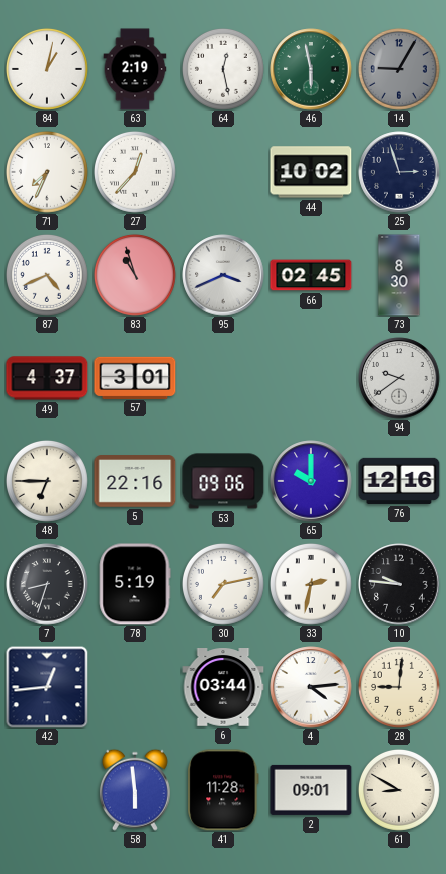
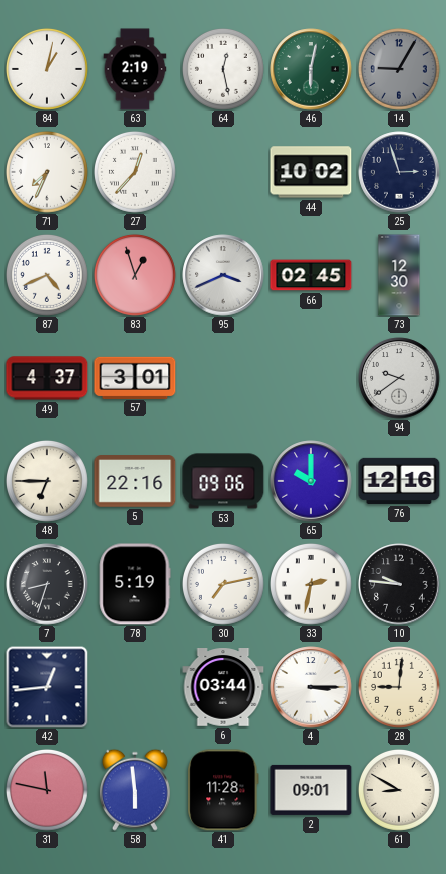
46: 5:58 -> 6:02
83: 10:57 -> 12:57
73: 8:30 -> 12:30
4: 4:14 -> 3:15
31: none -> 11:47
